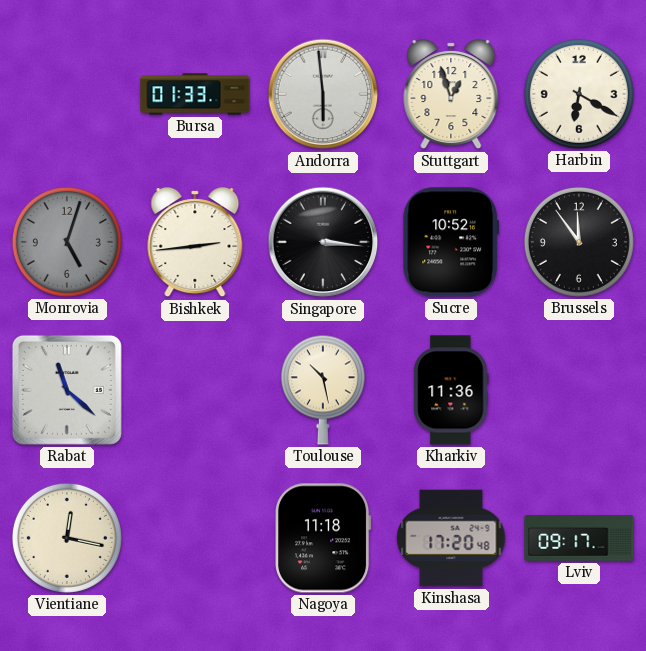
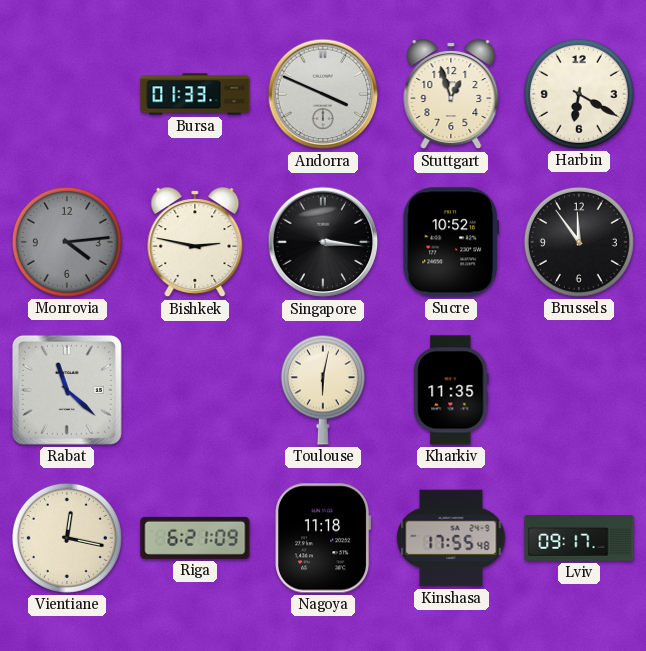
Andorra: 5:59 -> 3:49
Monrovia: 5:03 -> 4:14
Bishkek: 2:44 -> 2:47
Toulouse: 10:28 -> 6:02
Kharkiv: 11:36 -> 11:35
Riga: none -> 6:21
Kinshasa: 17:20 -> 17:55
